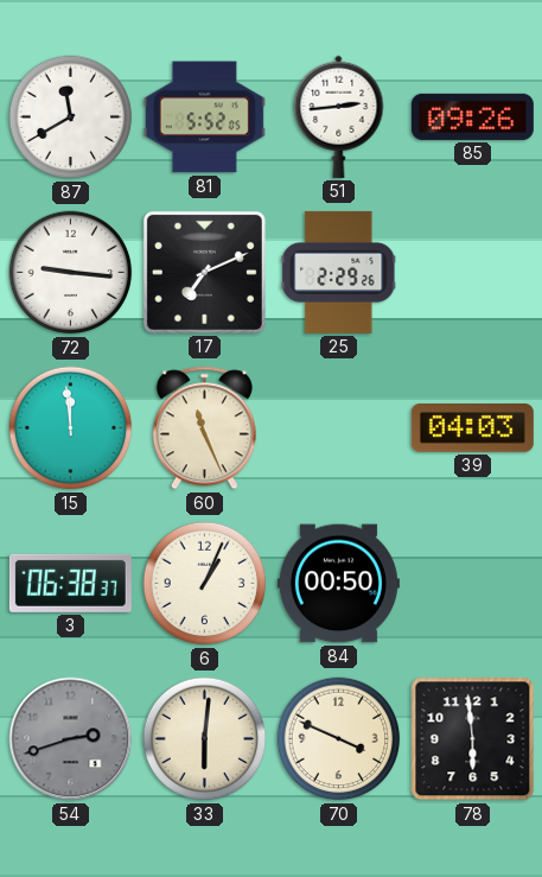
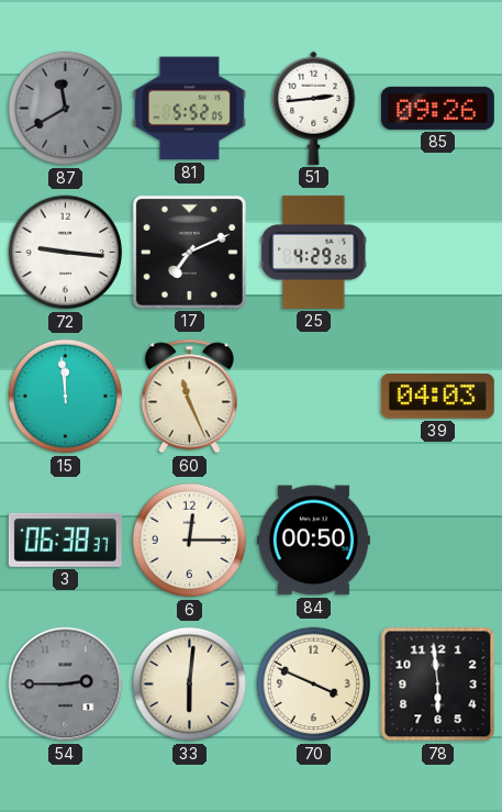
87 dial: white -> grey
25: 2:29 -> 4:29
6: 1:04 -> 12:15
54: 2:42 -> 2:45
